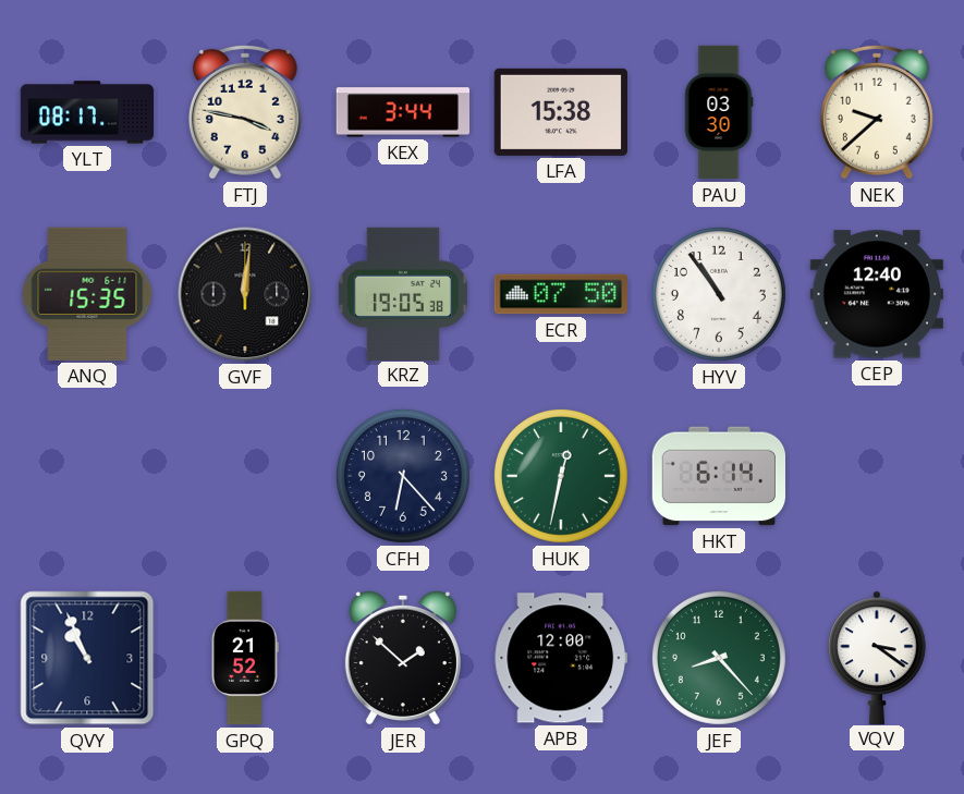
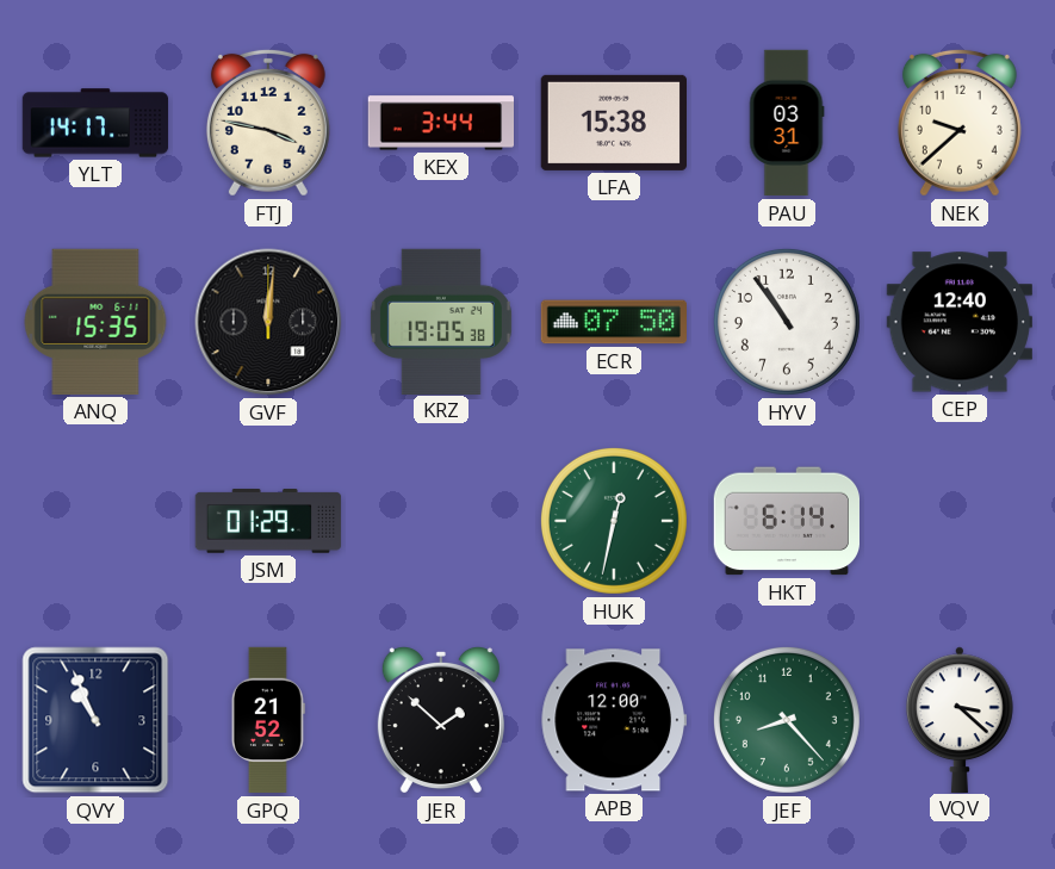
YLT: 08:17 -> 14:17
PAU: 03:30 -> 03:31
JSM: none -> 01:29
CFH: 6:23 -> none
VQV: 3:21 -> 3:22
